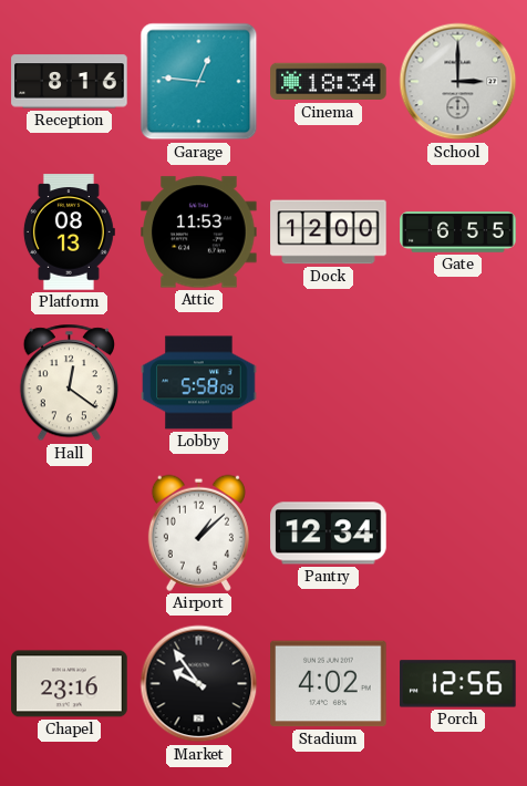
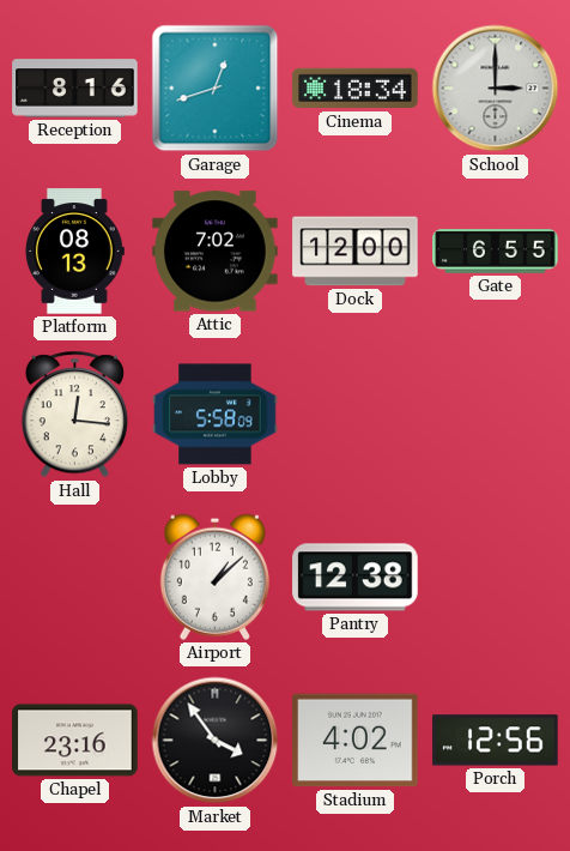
Garage: 12:46 -> 12:42
Attic: 11:53 -> 7:02
Hall: 12:21 -> 12:16
Pantry: 12:34 -> 12:38
Market: 9:54 -> 3:54
